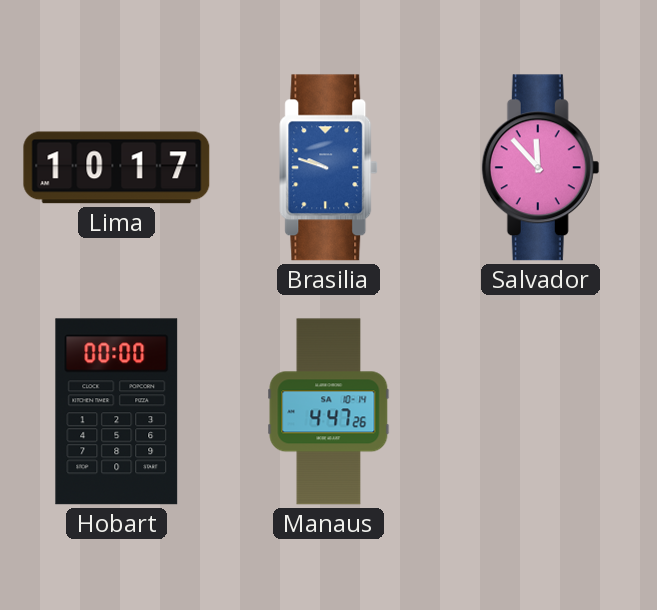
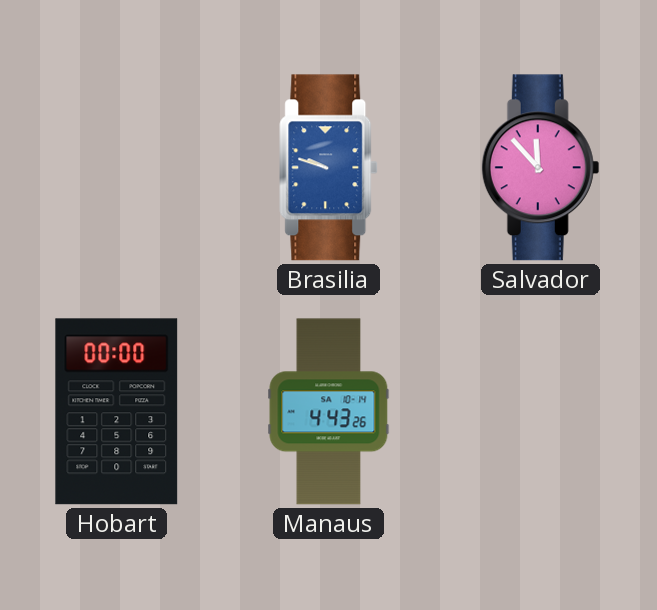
Lima: 10:17 -> none
Manaus: 4:47 -> 4:43
